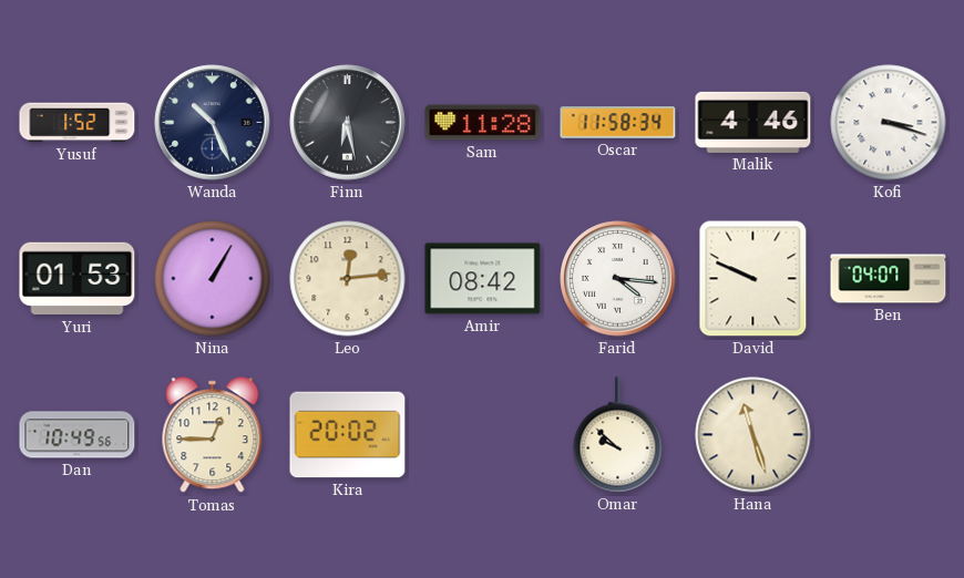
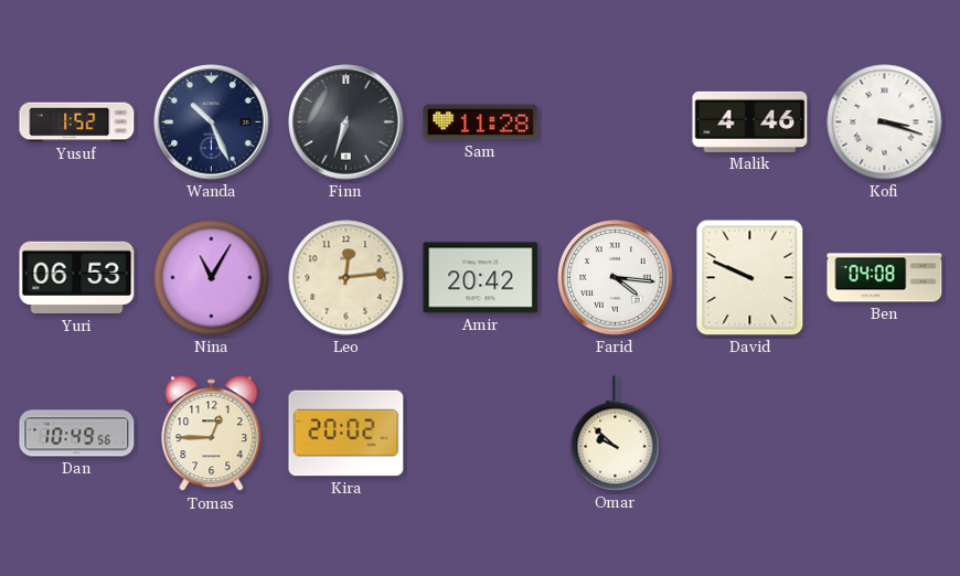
Finn: 6:28 -> 6:33
Oscar: 11:58 -> none
Yuri: 01:53 -> 06:53
Nina: 1:05 -> 11:05
Amir: 08:42 -> 20:42
Ben: 04:07 -> 04:08
Hana: 11:27 -> none
